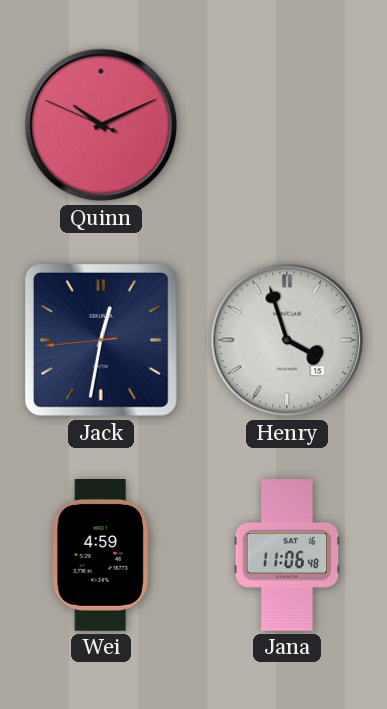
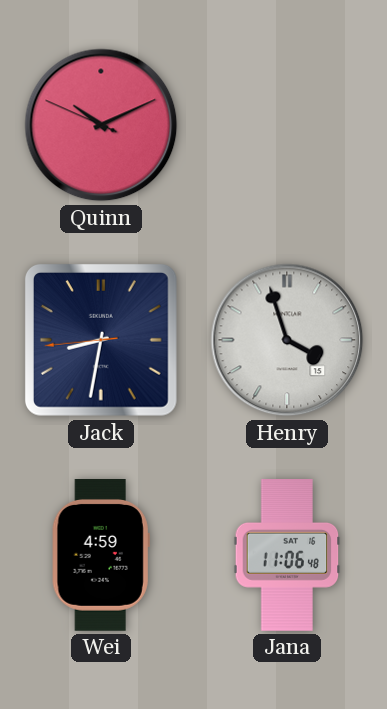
Jack: 12:31 -> 8:31
